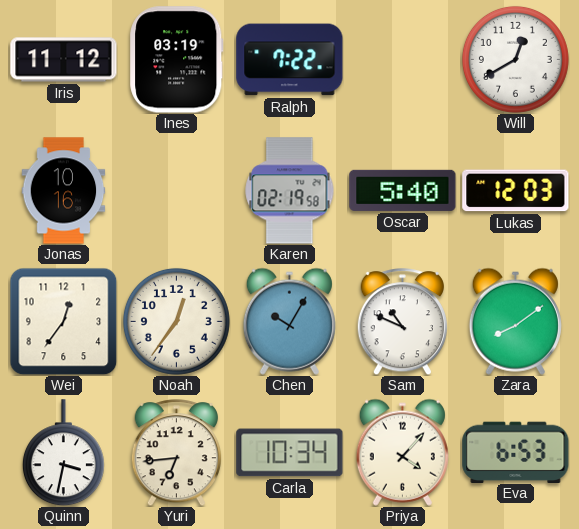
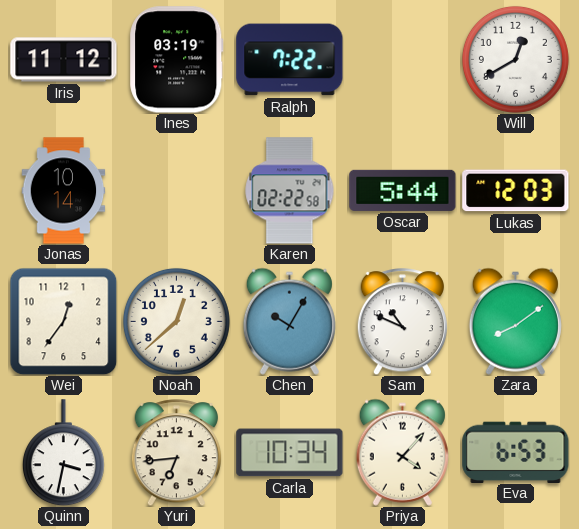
Jonas: 10:16 -> 10:14
Karen: 02:19 -> 02:22
Oscar: 5:40 -> 5:44
Noah: 12:36 -> 12:38
